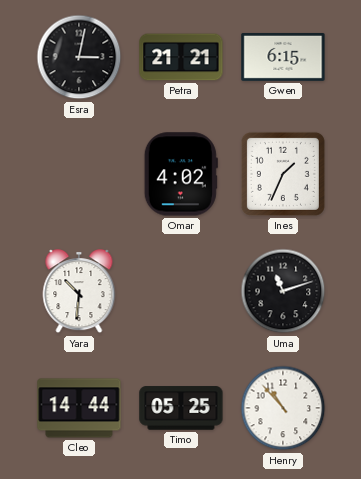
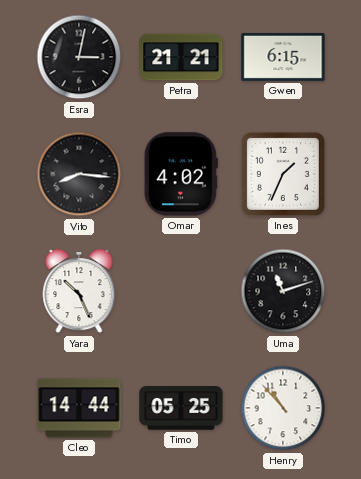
Vito: none -> 8:16
Yara: 10:31 -> 10:26
